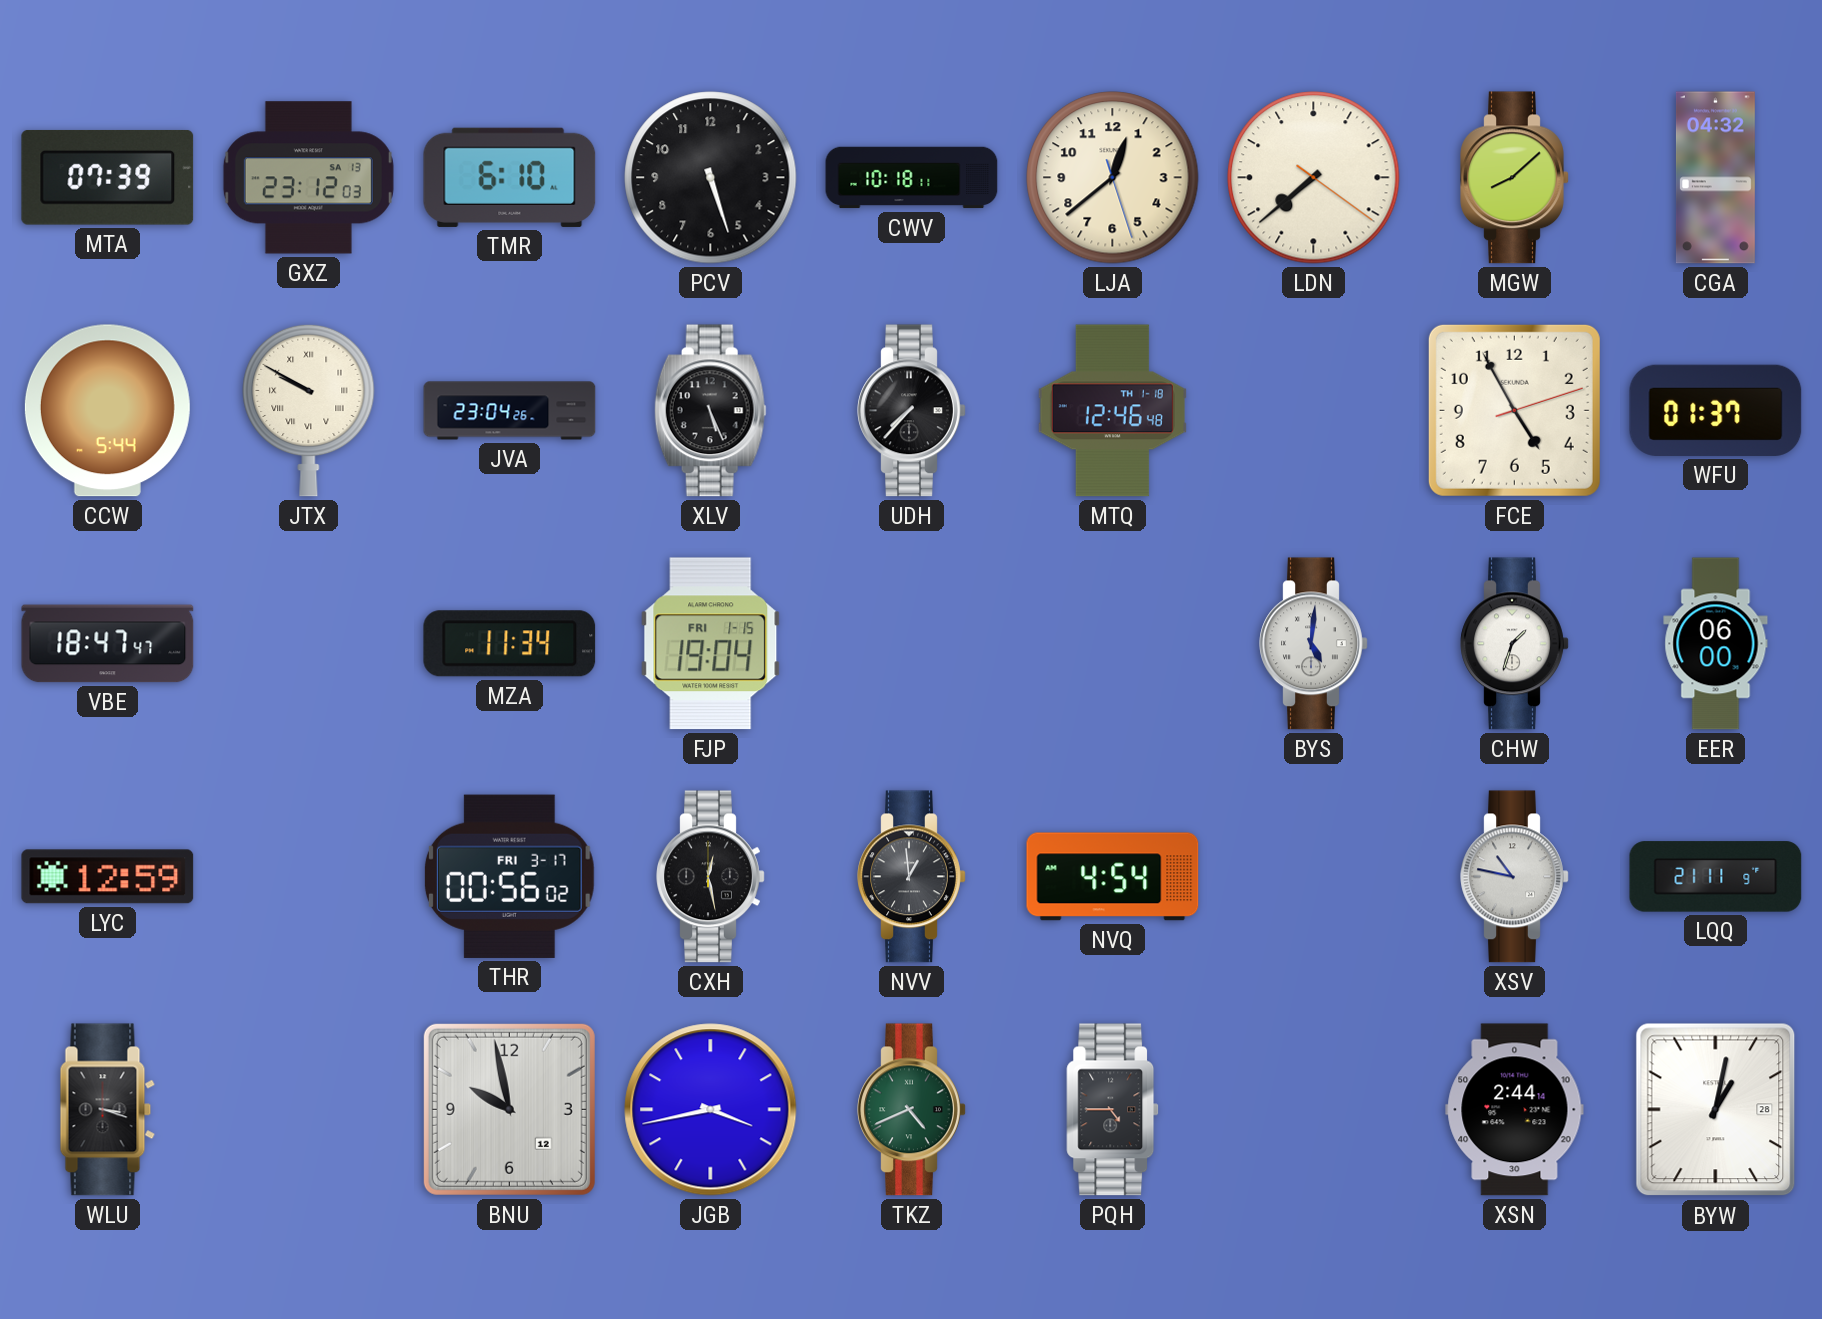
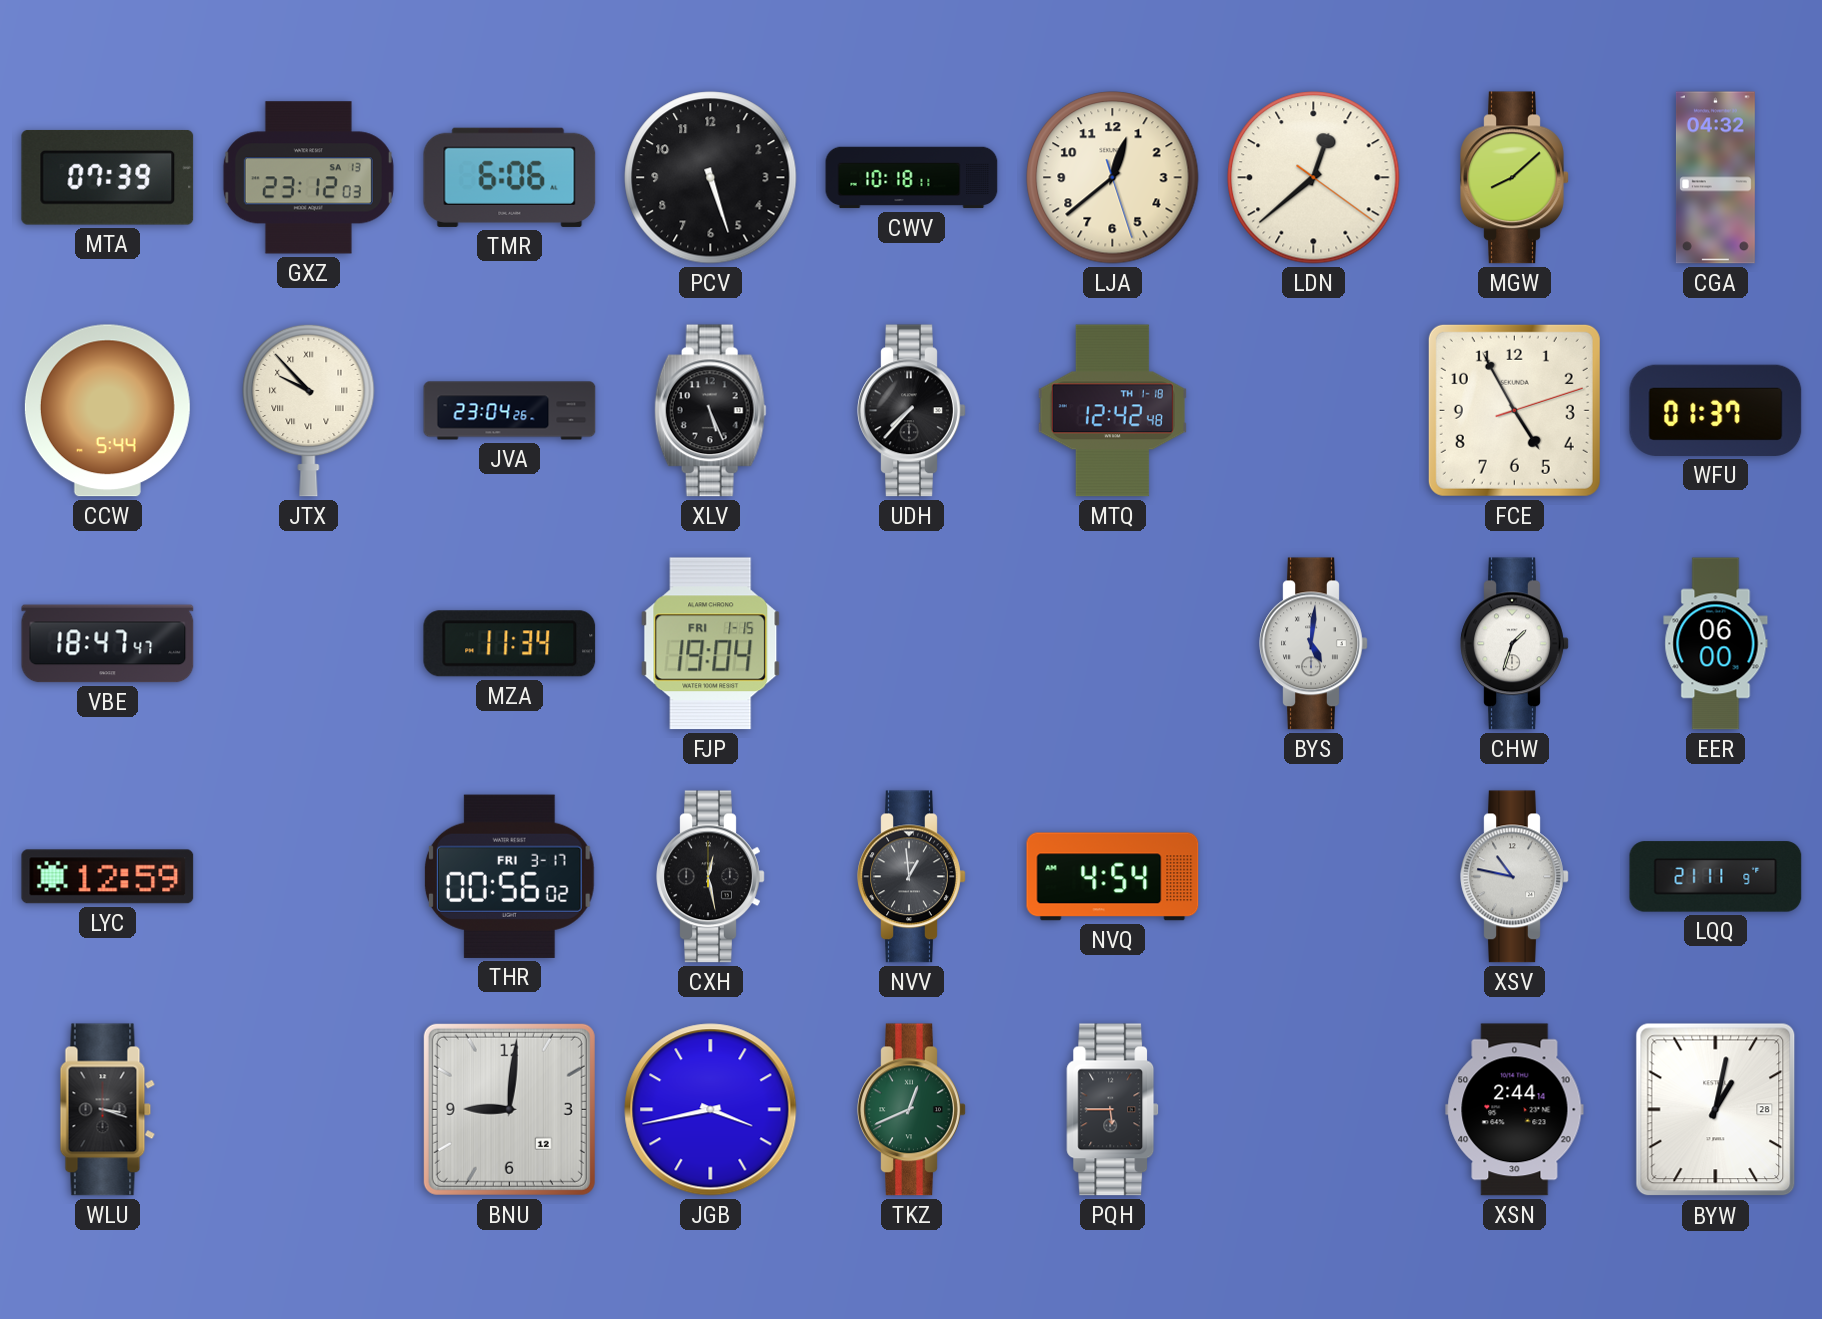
TMR: 6:10 -> 6:06
LDN: 7:38 -> 12:38
JTX: 9:50 -> 9:53
MTQ: 12:46 -> 12:42
BNU: 9:58 -> 9:01
TKZ: 4:41 -> 12:41
PQH: 4:45 -> 5:45
